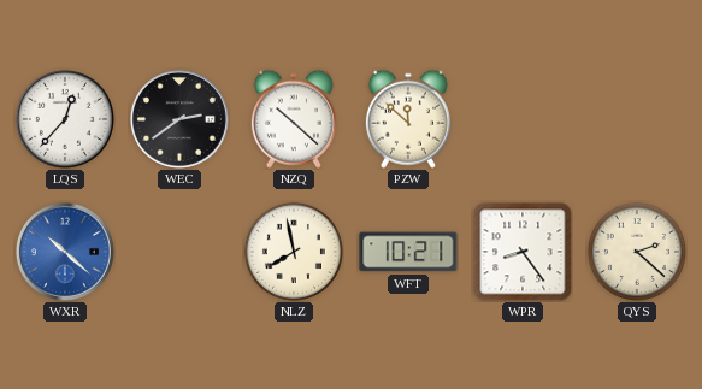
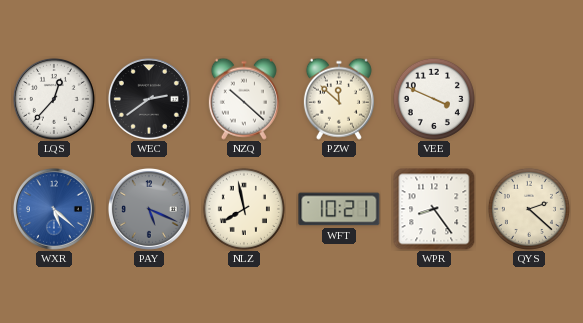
VEE: none -> 3:49
WXR: 10:22 -> 5:22
PAY: none -> 5:19
